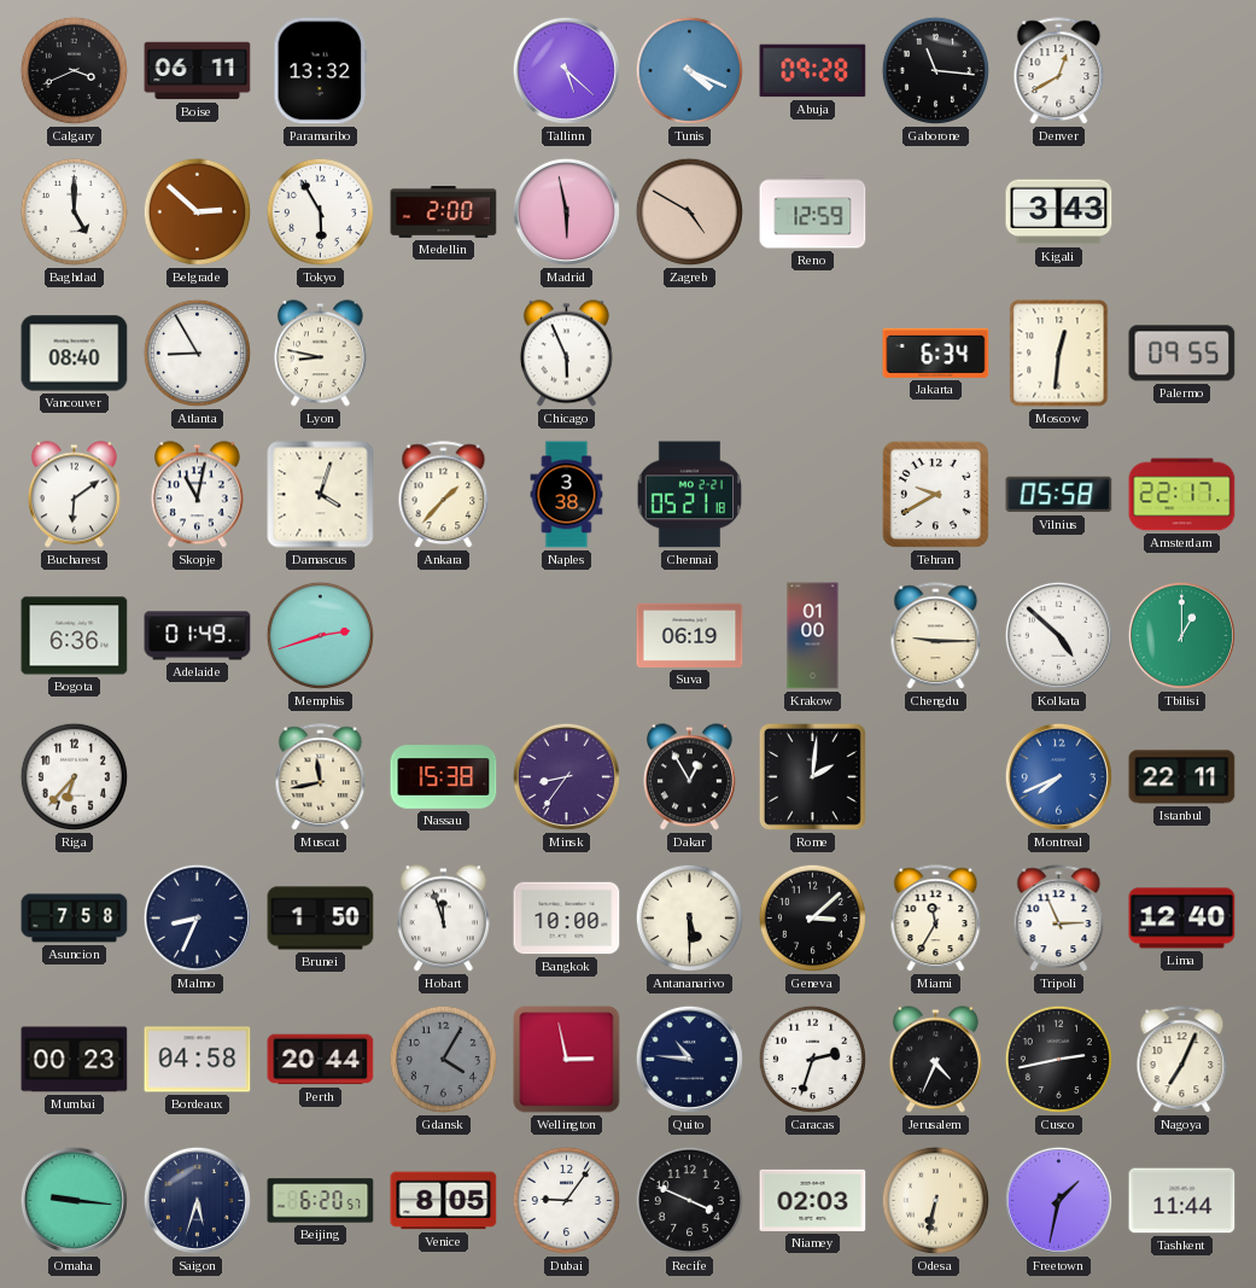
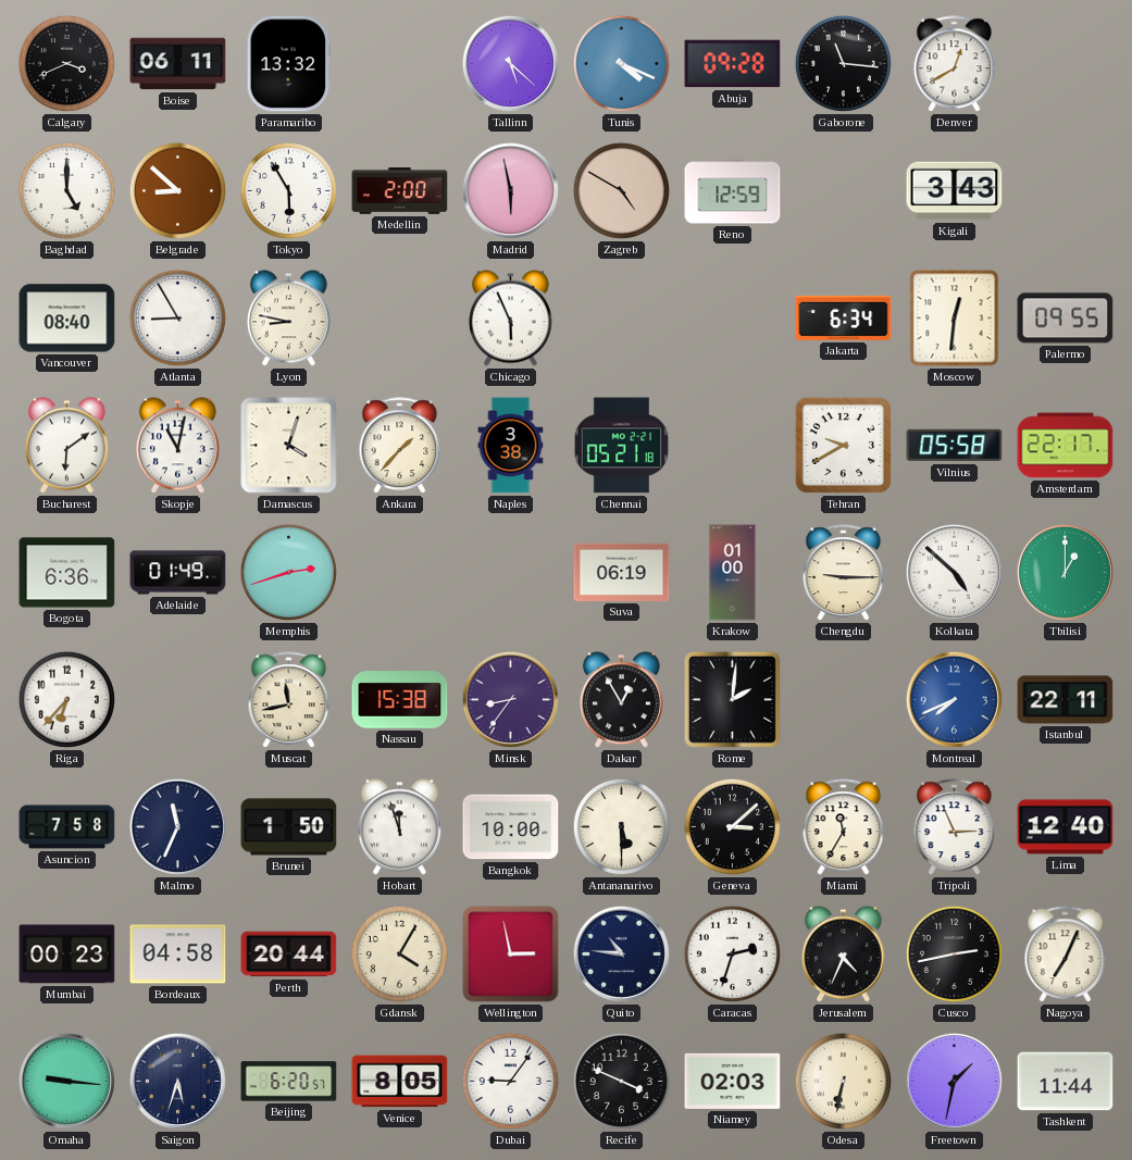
Belgrade: 2:52 -> 8:52
Malmo: 8:34 -> 11:34
Gdansk dial: grey -> cream
